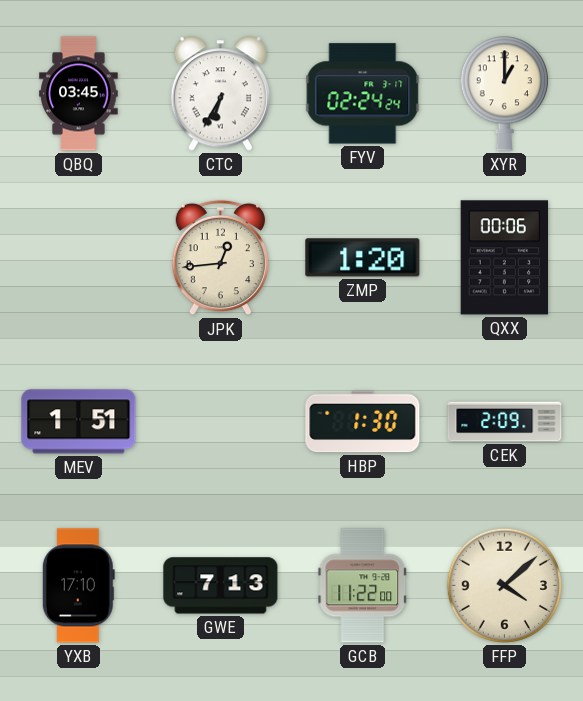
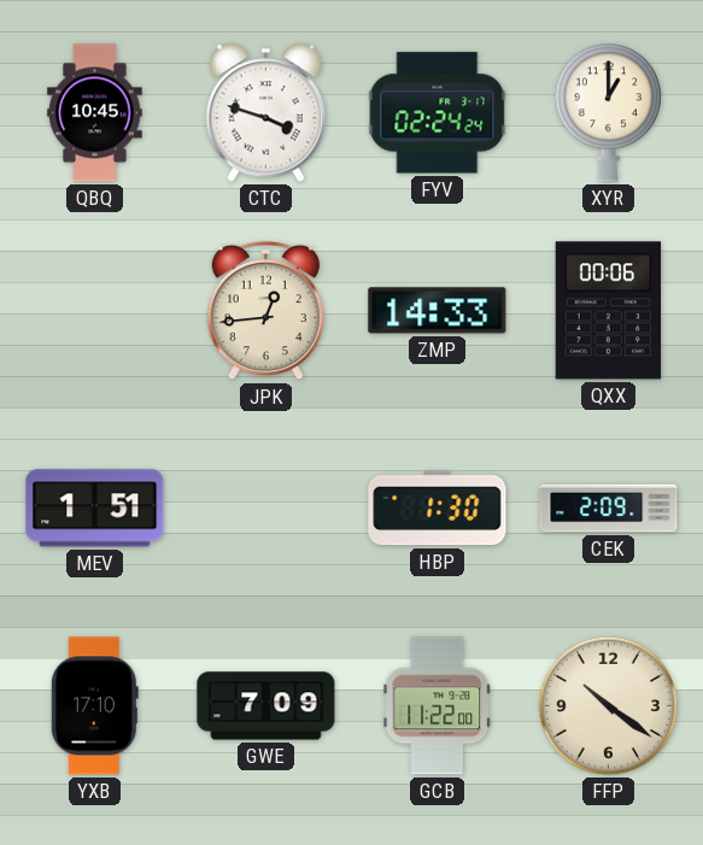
QBQ: 03:45 -> 10:45
CTC: 6:35 -> 3:48
ZMP: 1:20 -> 14:33
GWE: 7:13 -> 7:09
FFP: 4:08 -> 10:21
